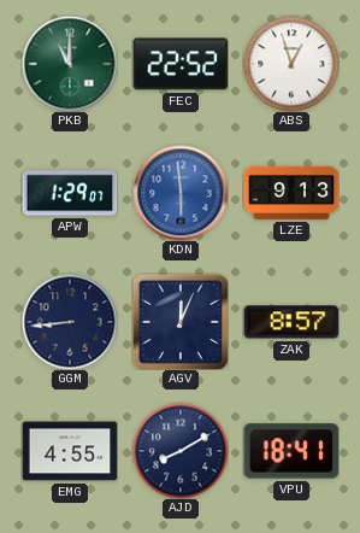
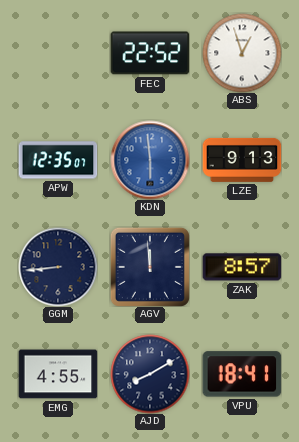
PKB: 11:00 -> none
APW: 1:29 -> 12:35
AGV: 12:04 -> 11:59
